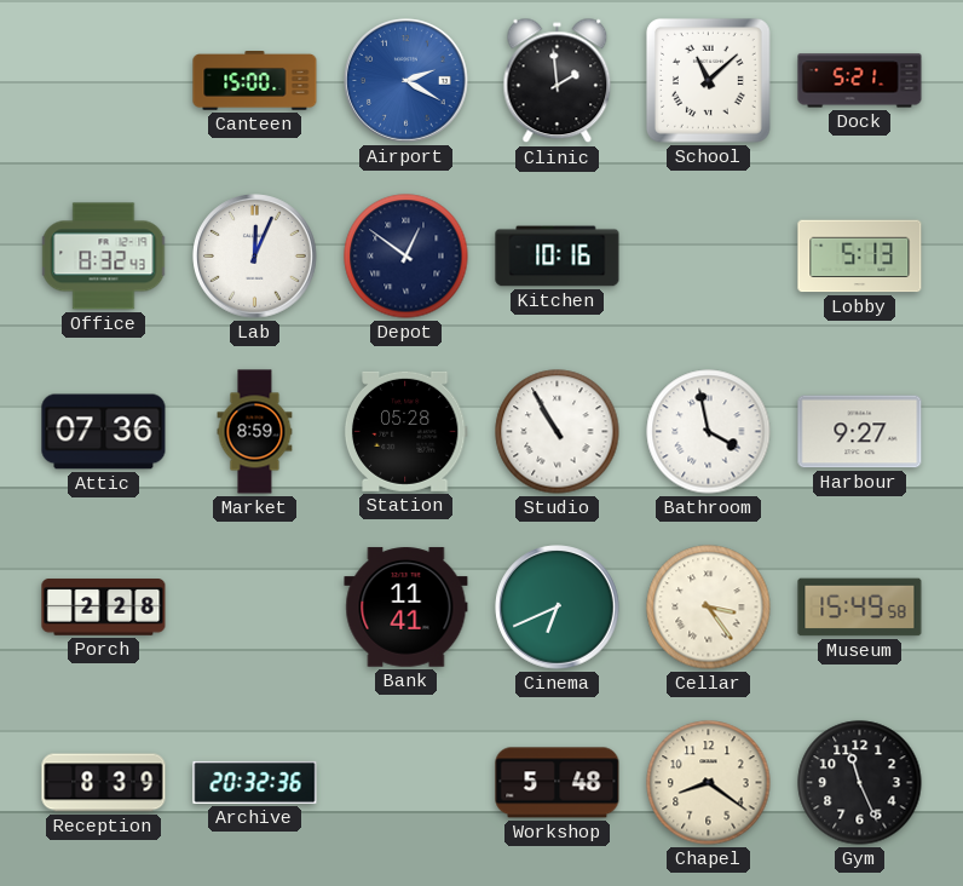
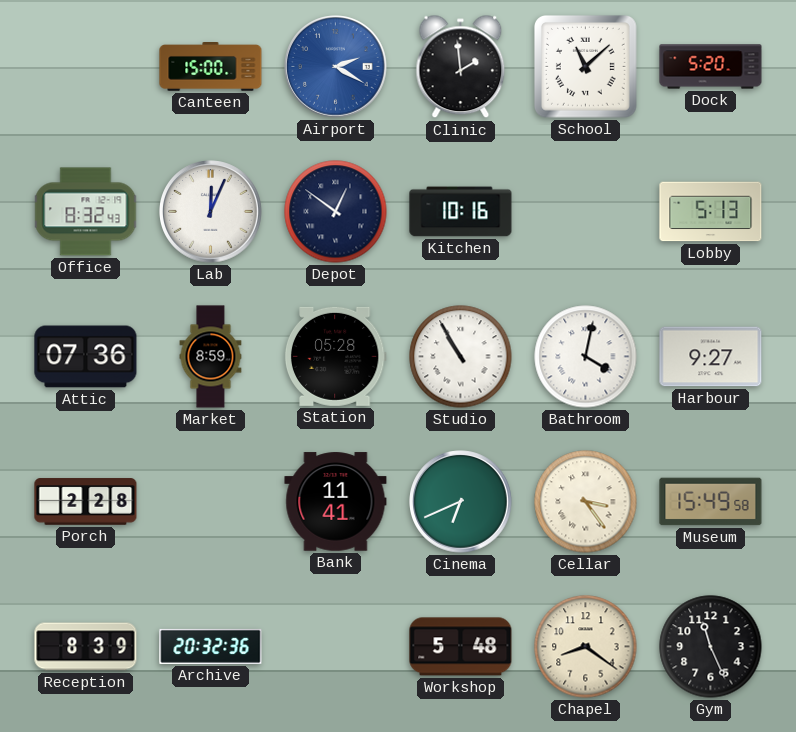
Dock: 5:21 -> 5:20
Bathroom: 3:58 -> 4:02
